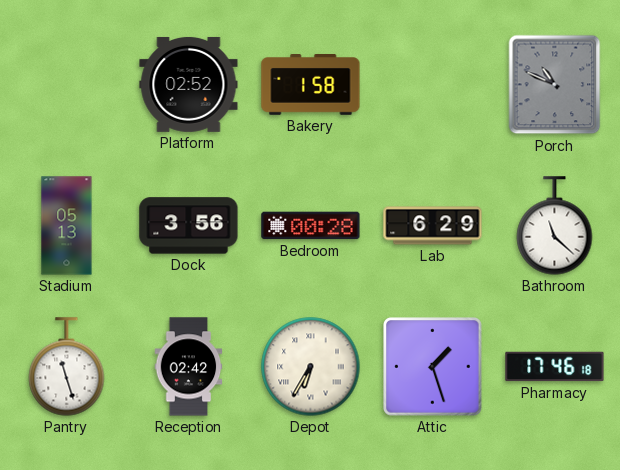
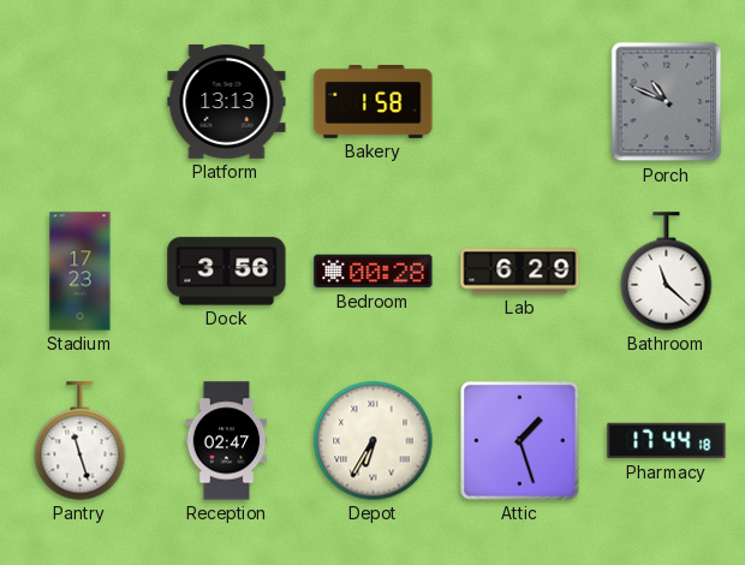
Platform: 02:52 -> 13:13
Stadium: 05:13 -> 17:23
Reception: 02:42 -> 02:47
Pharmacy: 17:46 -> 17:44
